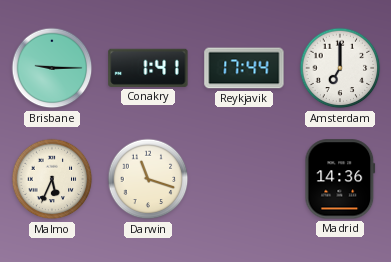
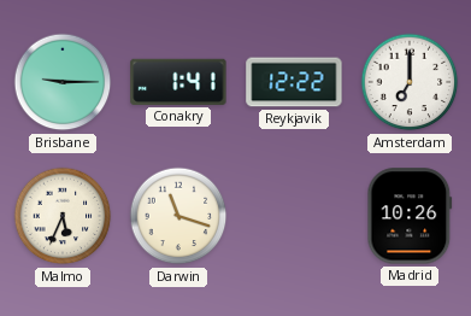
Reykjavik: 17:44 -> 12:22
Madrid: 14:36 -> 10:26
